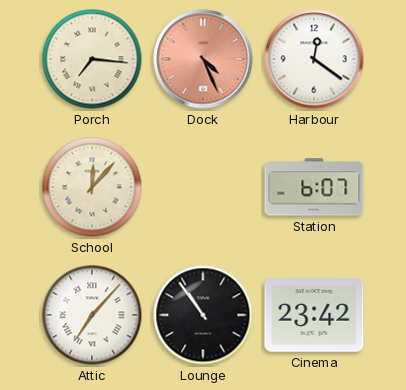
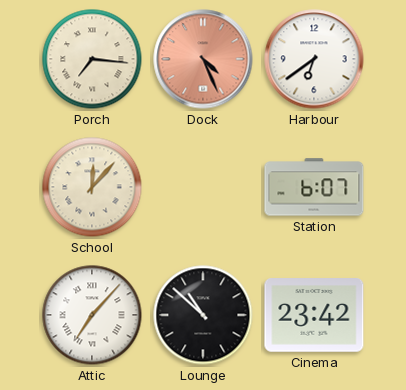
Harbour: 12:21 -> 6:39
Lounge: 10:54 -> 10:52
